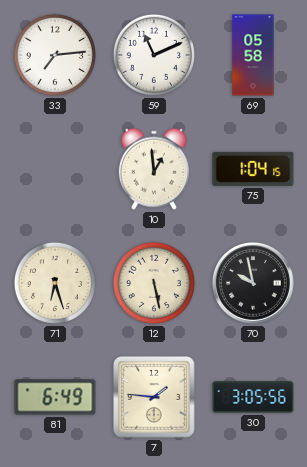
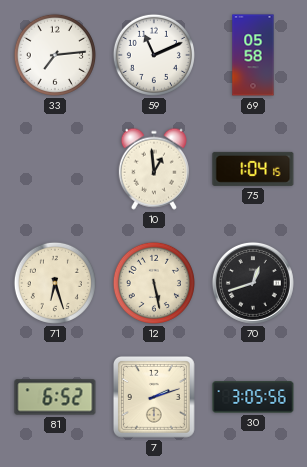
70: 9:58 -> 12:42
81: 6:49 -> 6:52
7: 1:46 -> 2:12
